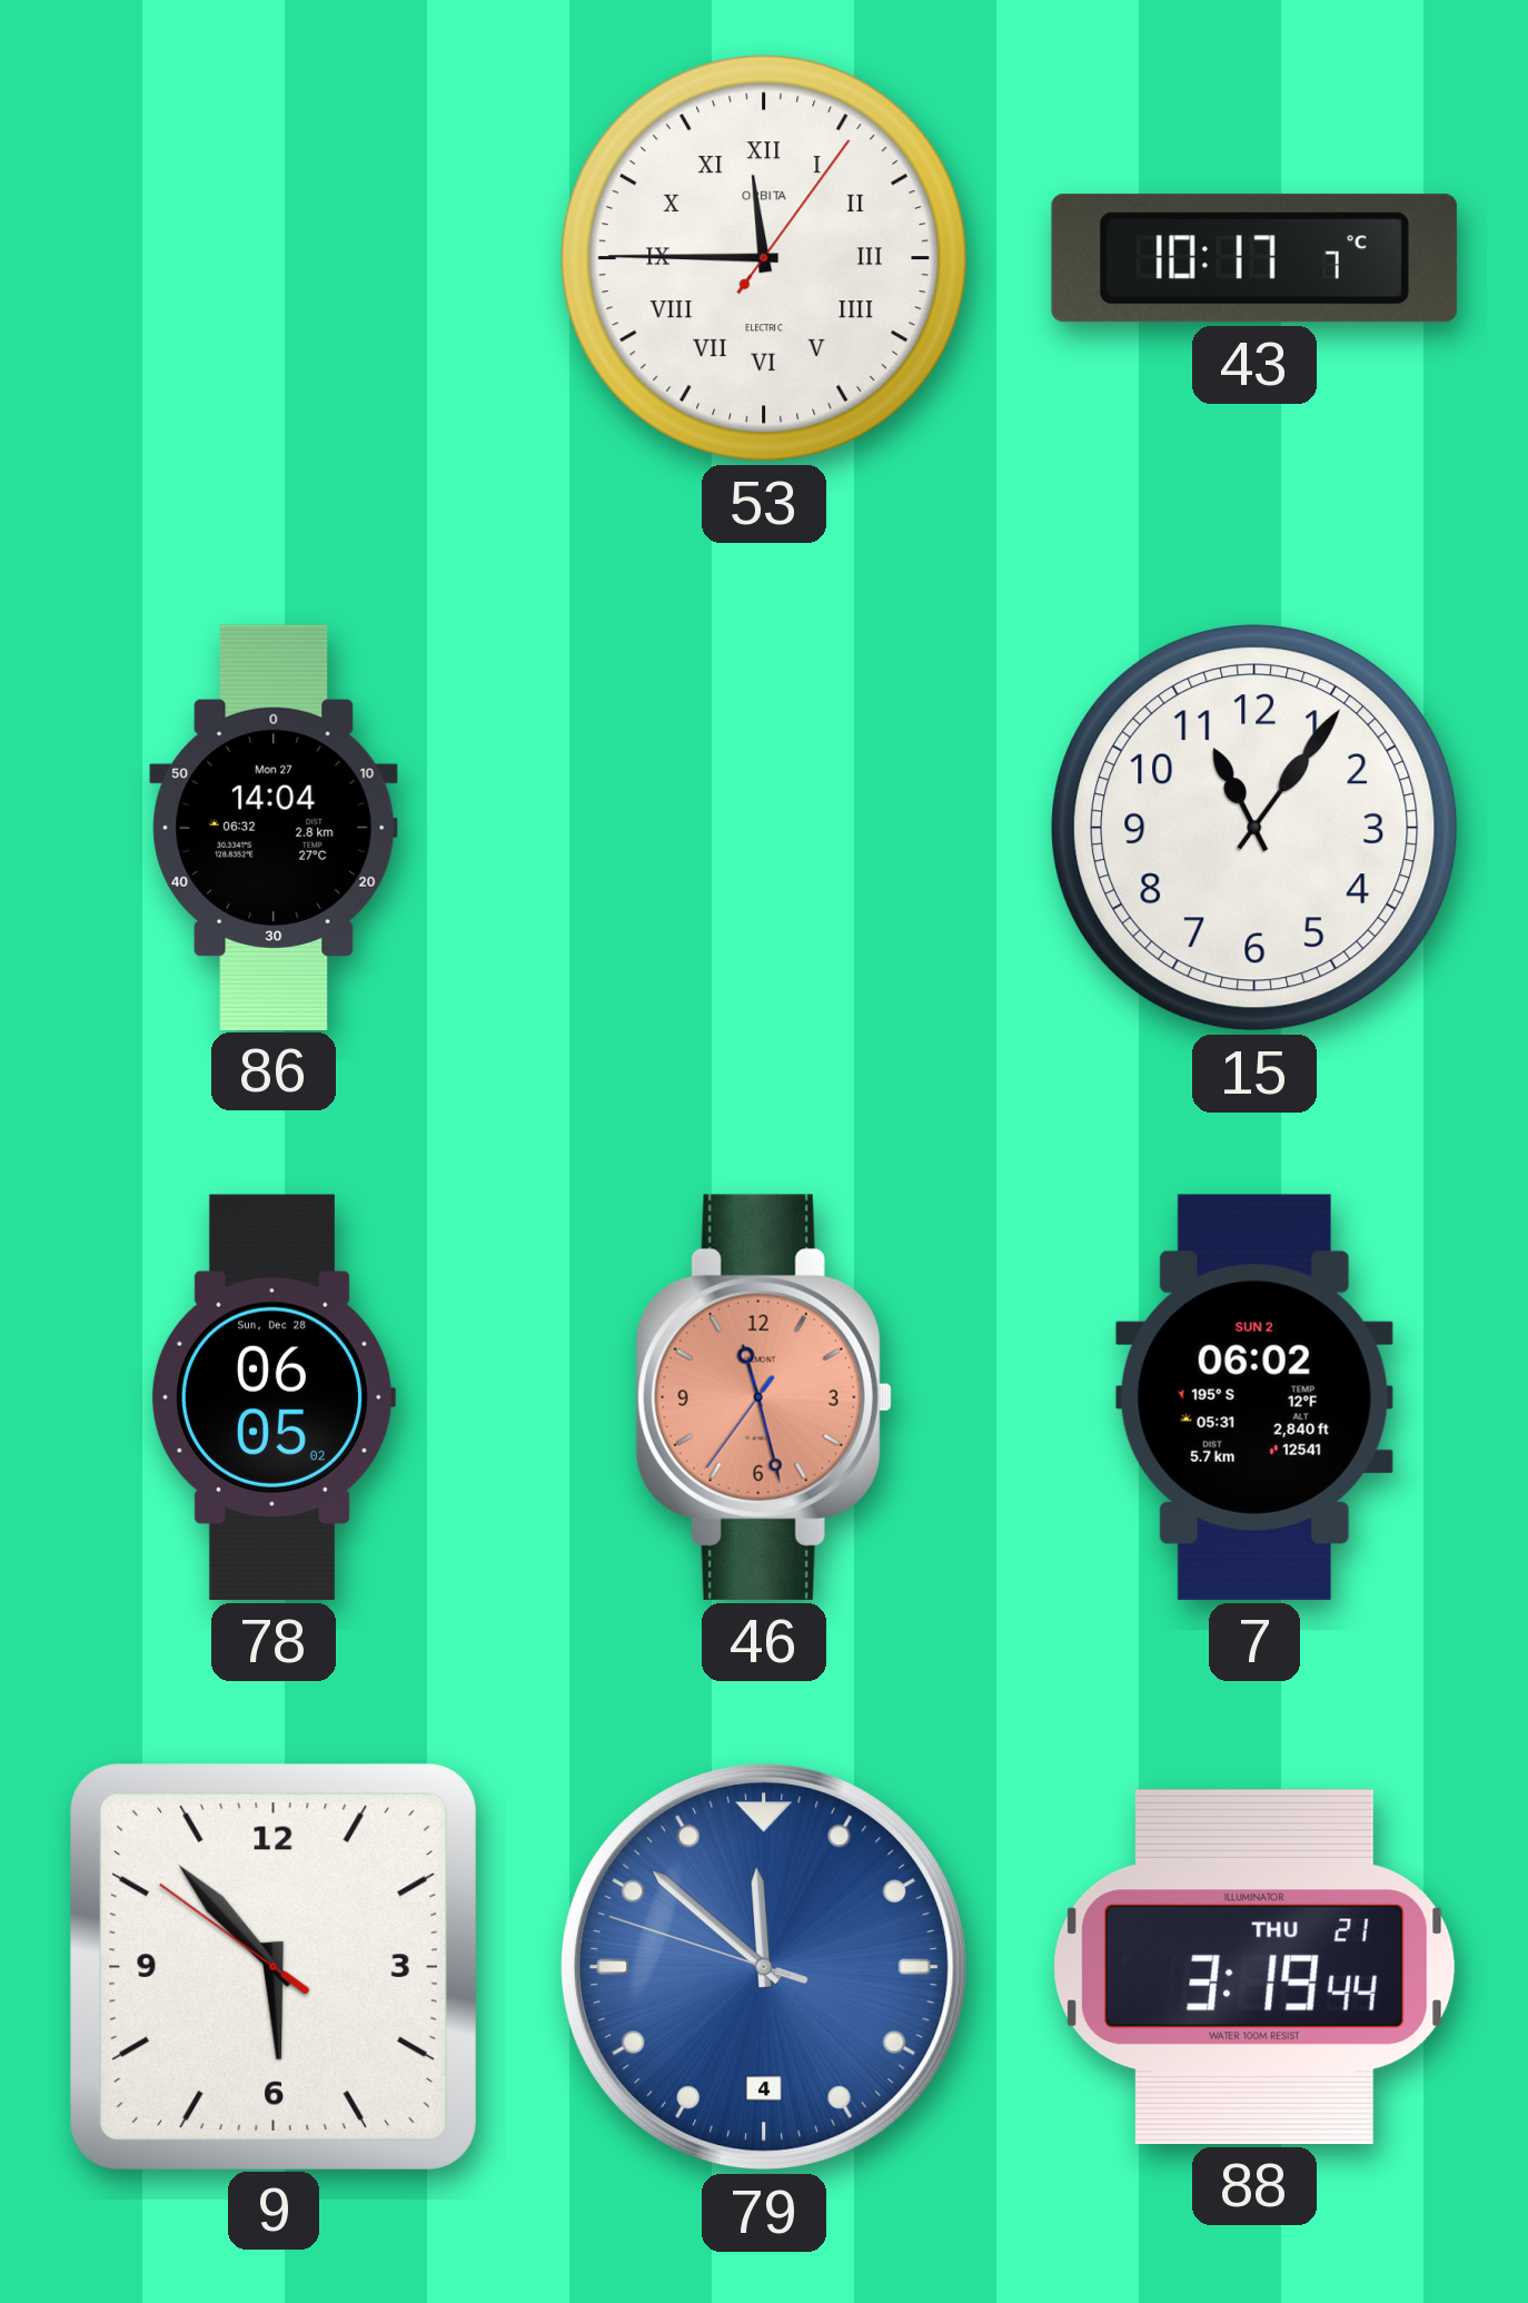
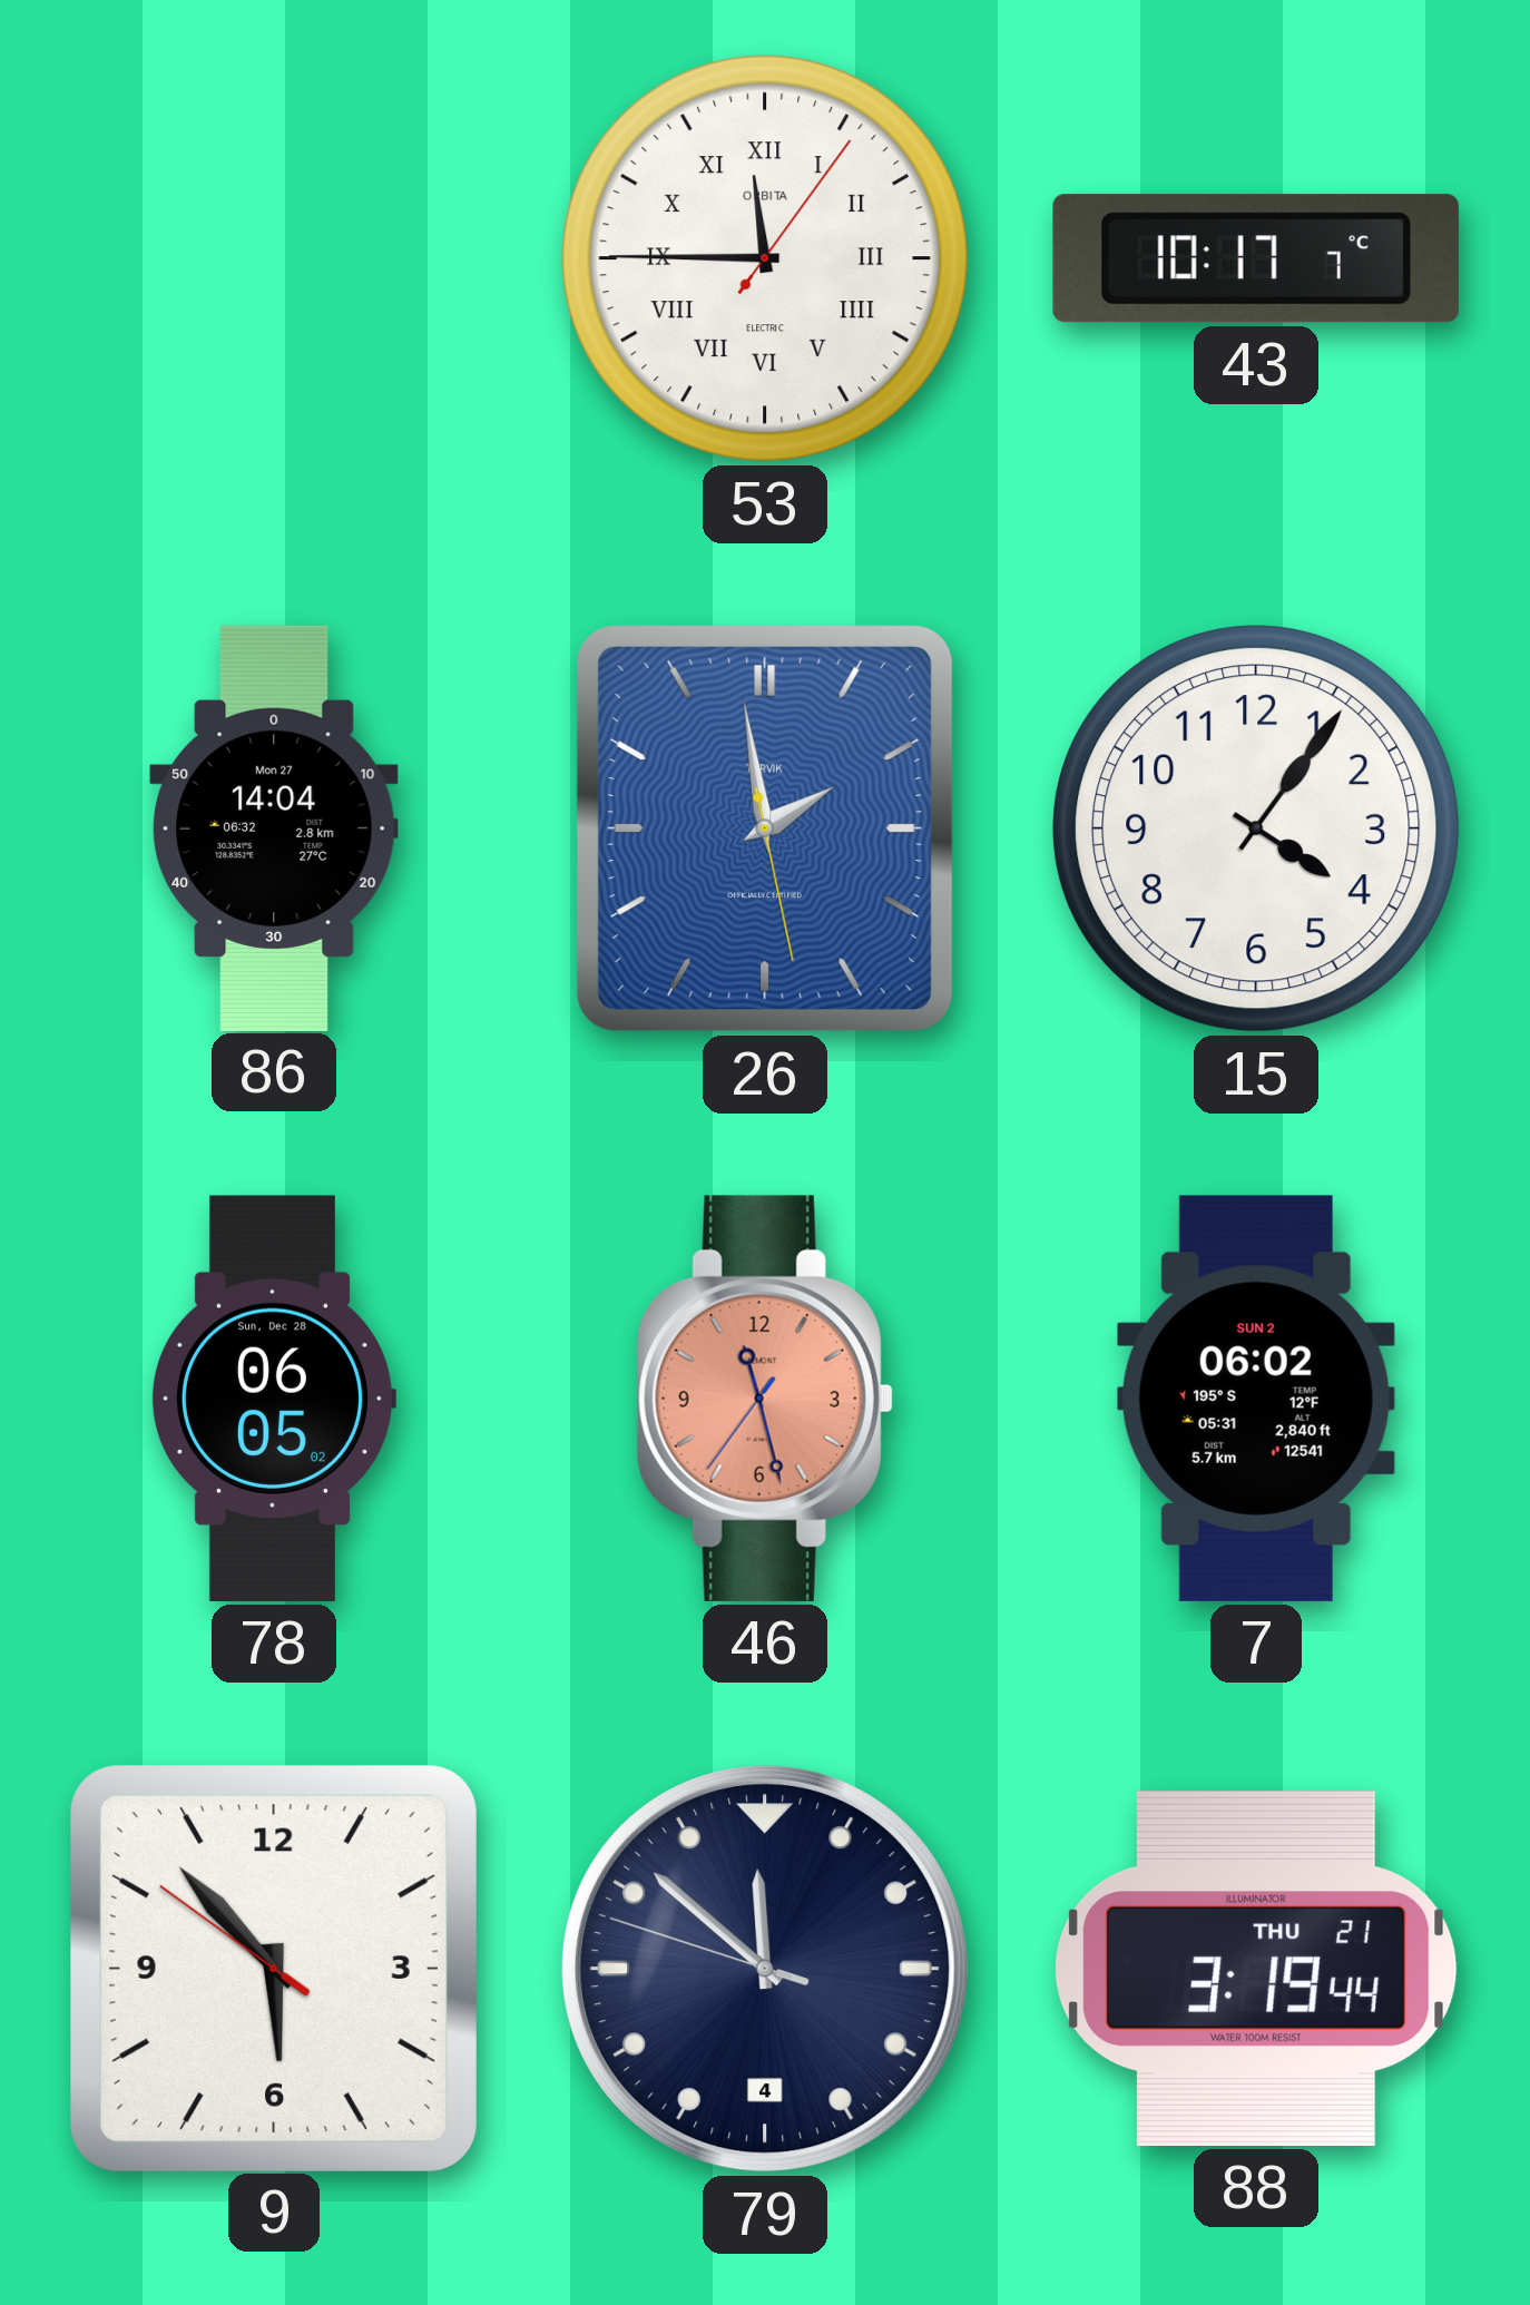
26: none -> 1:58
15: 11:06 -> 4:06
79 dial: blue -> navy
